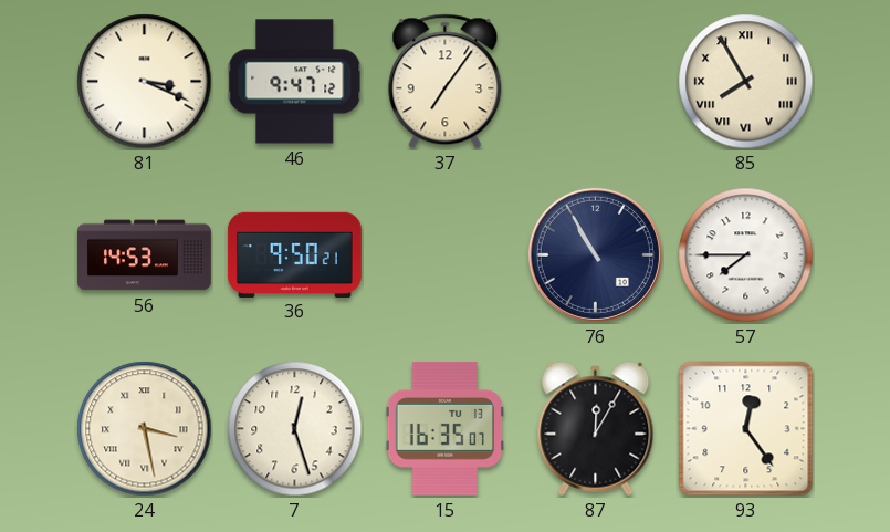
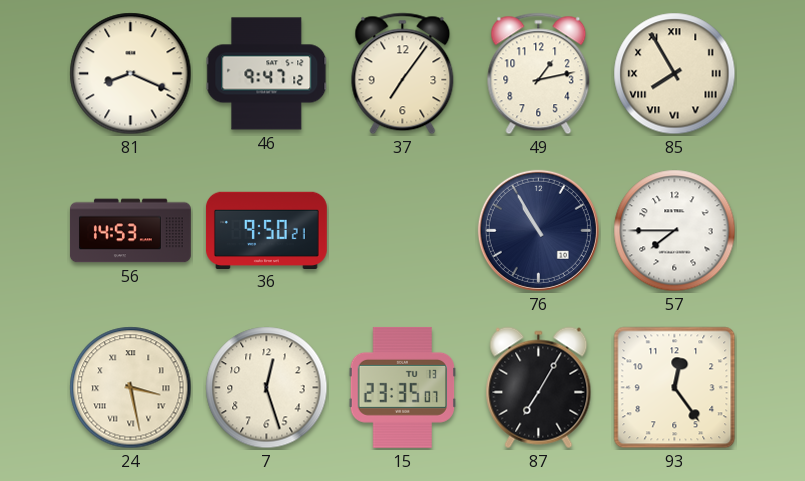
81: 3:19 -> 8:19
49: none -> 1:13
15: 16:35 -> 23:35
87: 12:05 -> 7:05
